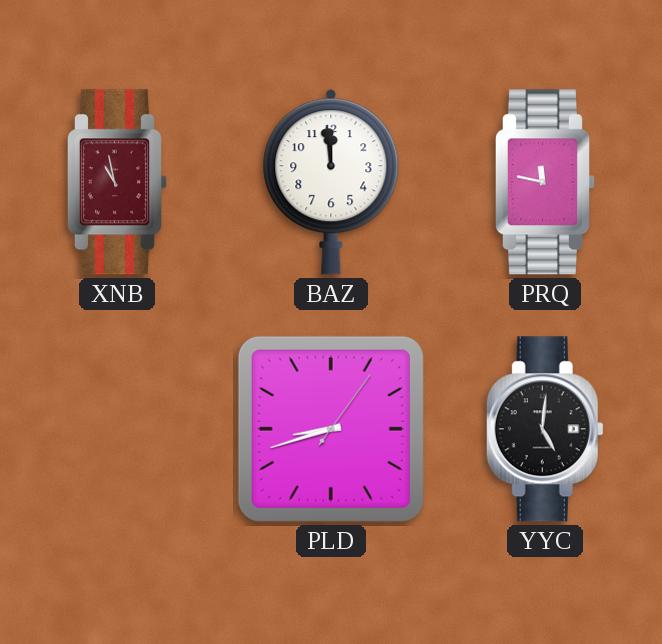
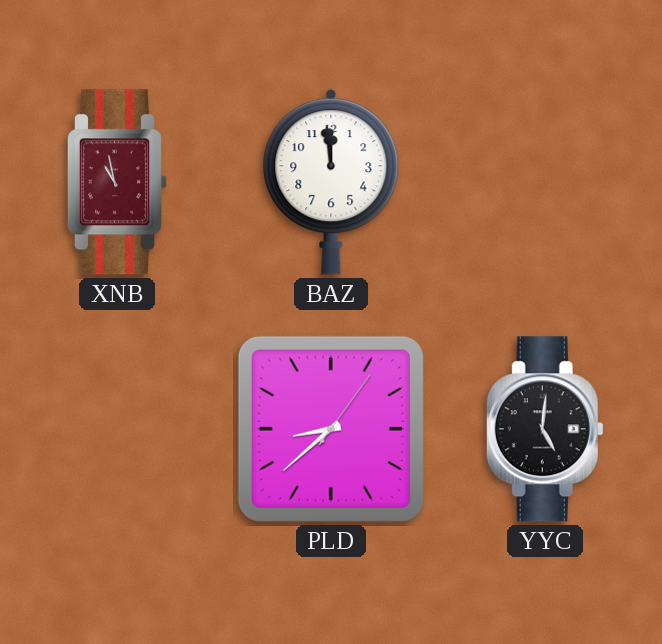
PRQ: 11:47 -> none
PLD: 8:42 -> 8:38
